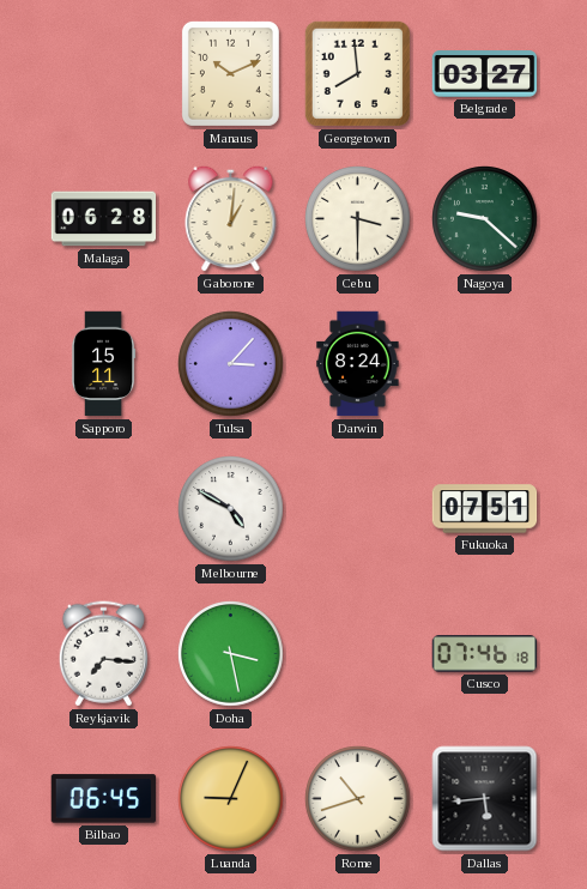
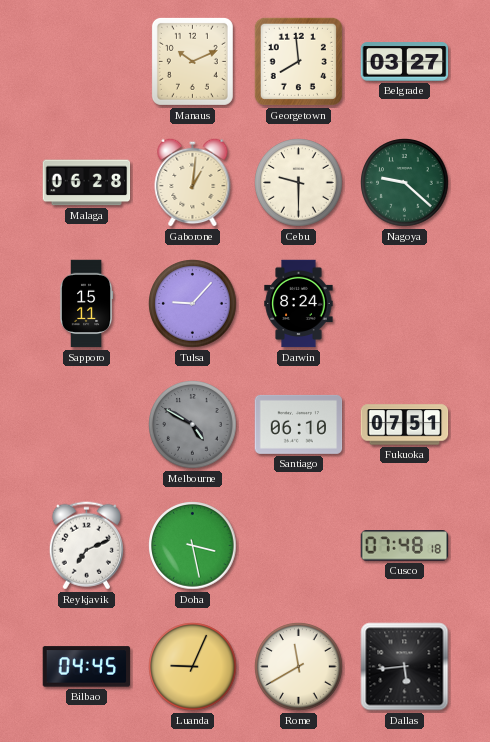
Cebu: 3:30 -> 9:30
Tulsa: 3:07 -> 9:07
Melbourne dial: white -> grey
Santiago: none -> 06:10
Reykjavik: 7:16 -> 7:11
Cusco: 07:46 -> 07:48
Bilbao: 06:45 -> 04:45
Rome: 10:42 -> 11:40
